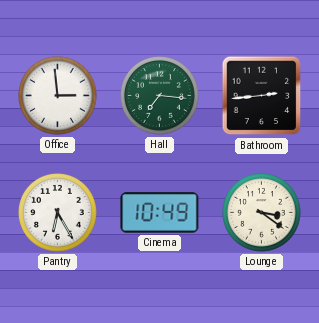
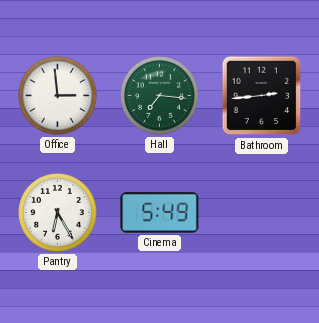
Cinema: 10:49 -> 5:49
Lounge: 3:21 -> none
